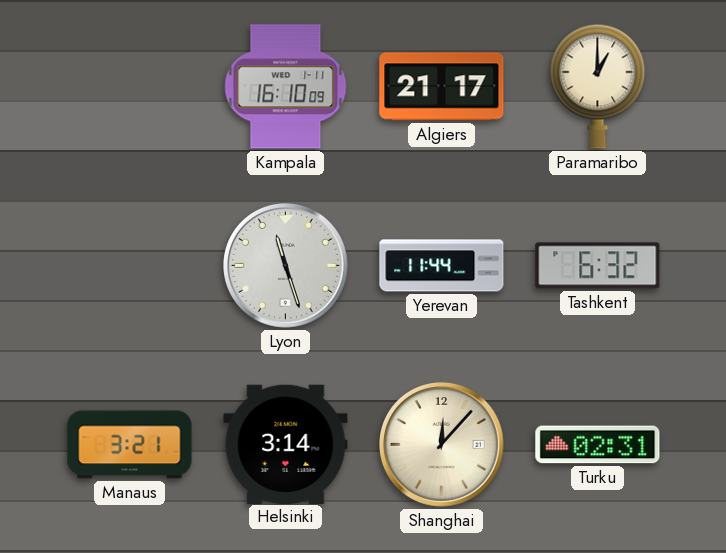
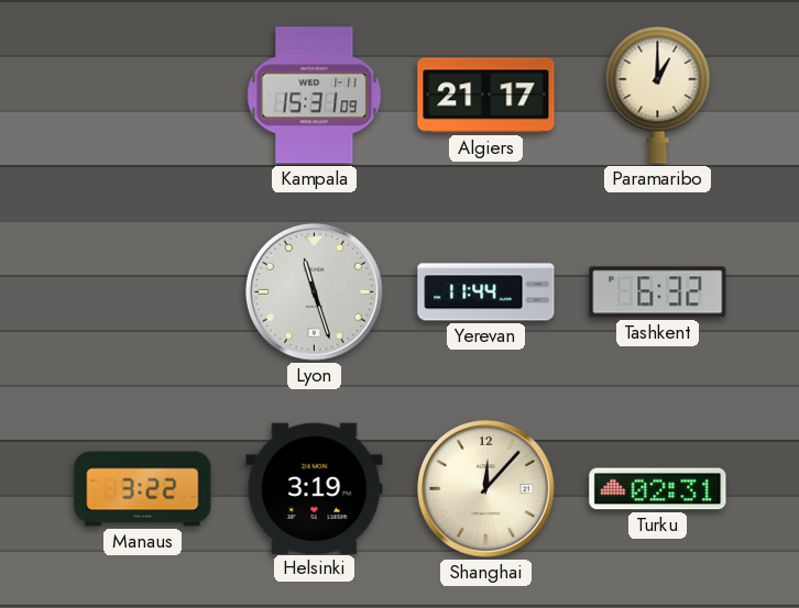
Kampala: 16:10 -> 15:31
Manaus: 3:21 -> 3:22
Helsinki: 3:14 -> 3:19
